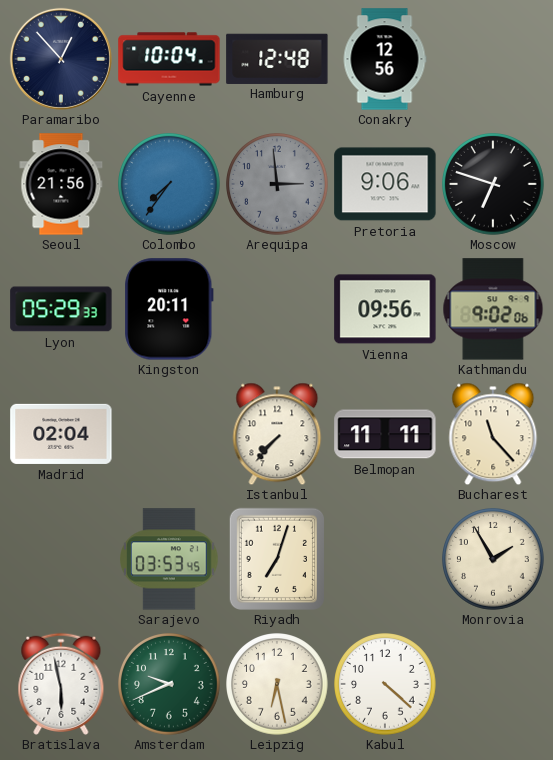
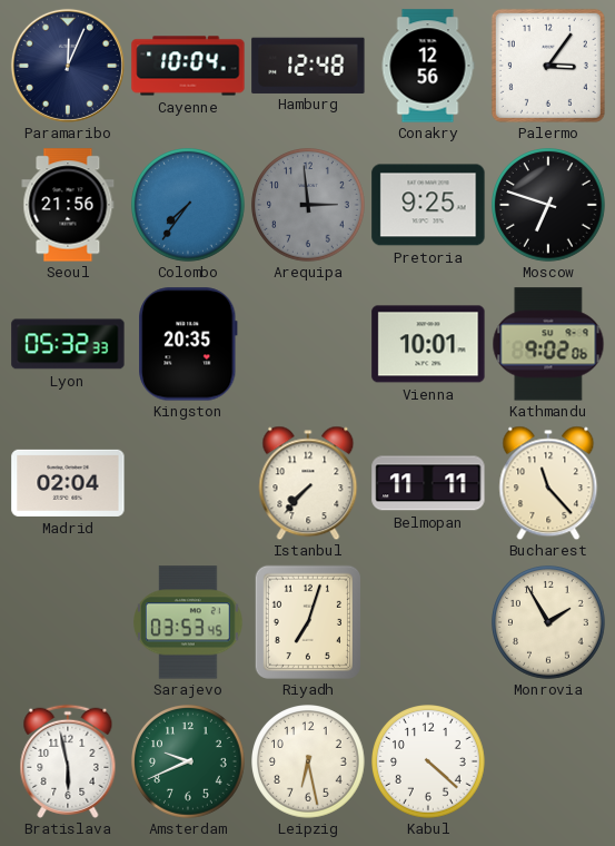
Paramaribo: 12:53 -> 12:04
Palermo: none -> 3:06
Pretoria: 9:06 -> 9:25
Lyon: 05:29 -> 05:32
Kingston: 20:11 -> 20:35
Vienna: 09:56 -> 10:01
